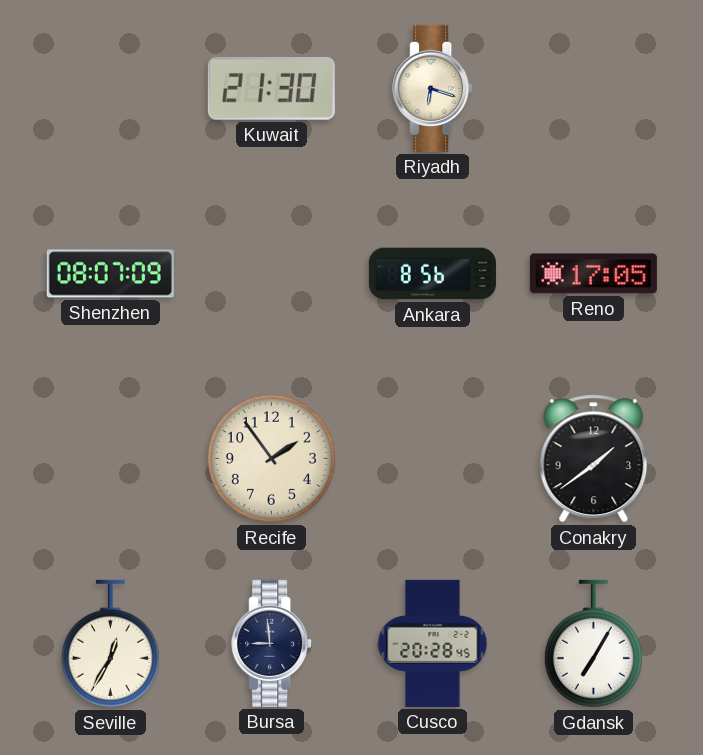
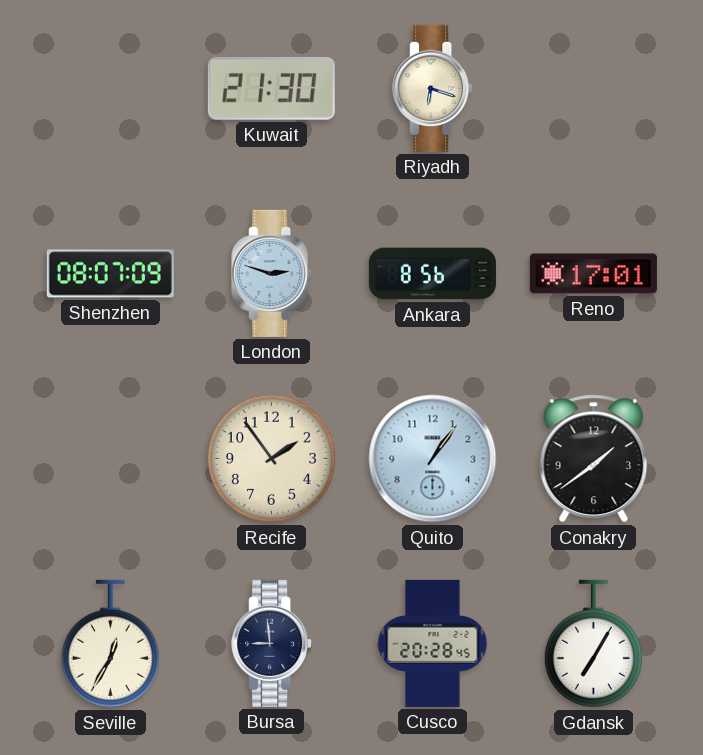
London: none -> 2:48
Reno: 17:05 -> 17:01
Quito: none -> 1:06
